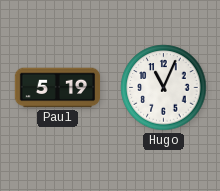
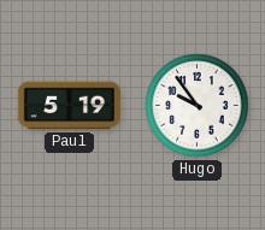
Hugo: 11:04 -> 9:54
